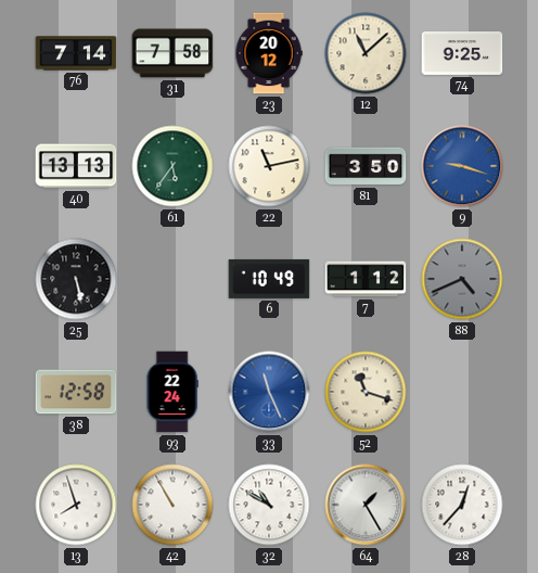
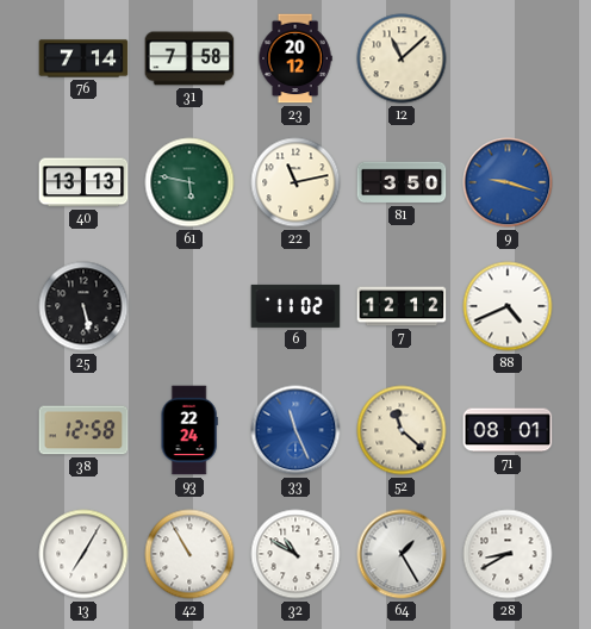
74: 9:25 -> none
61: 5:36 -> 5:47
6: 10:49 -> 11:02
7: 1:12 -> 12:12
88 dial: grey -> white
52: 11:18 -> 11:22
71: none -> 08:01
13: 7:57 -> 7:05
28: 12:37 -> 8:40
